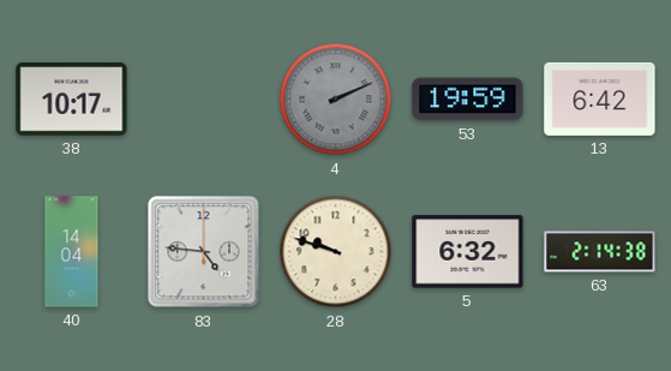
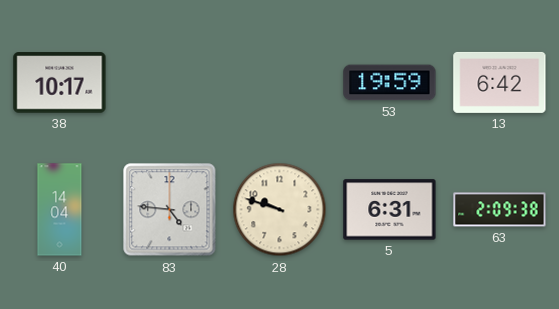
4: 2:11 -> none
5: 6:32 -> 6:31
63: 2:14 -> 2:09
